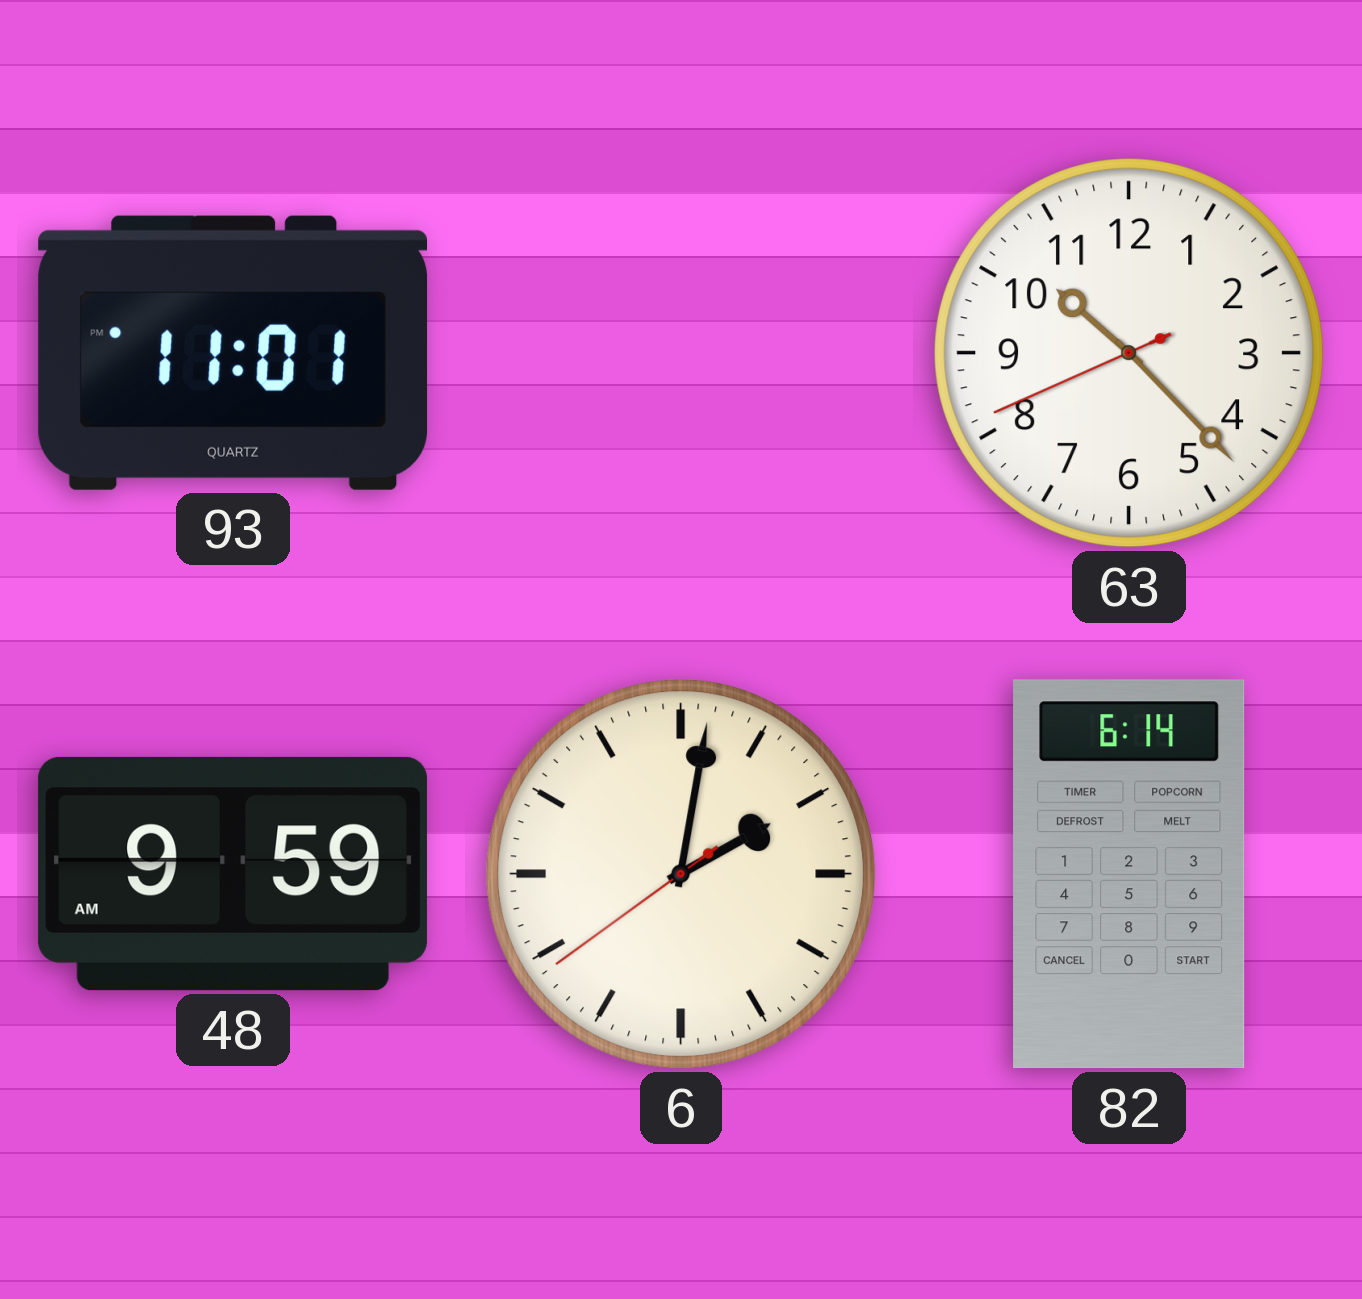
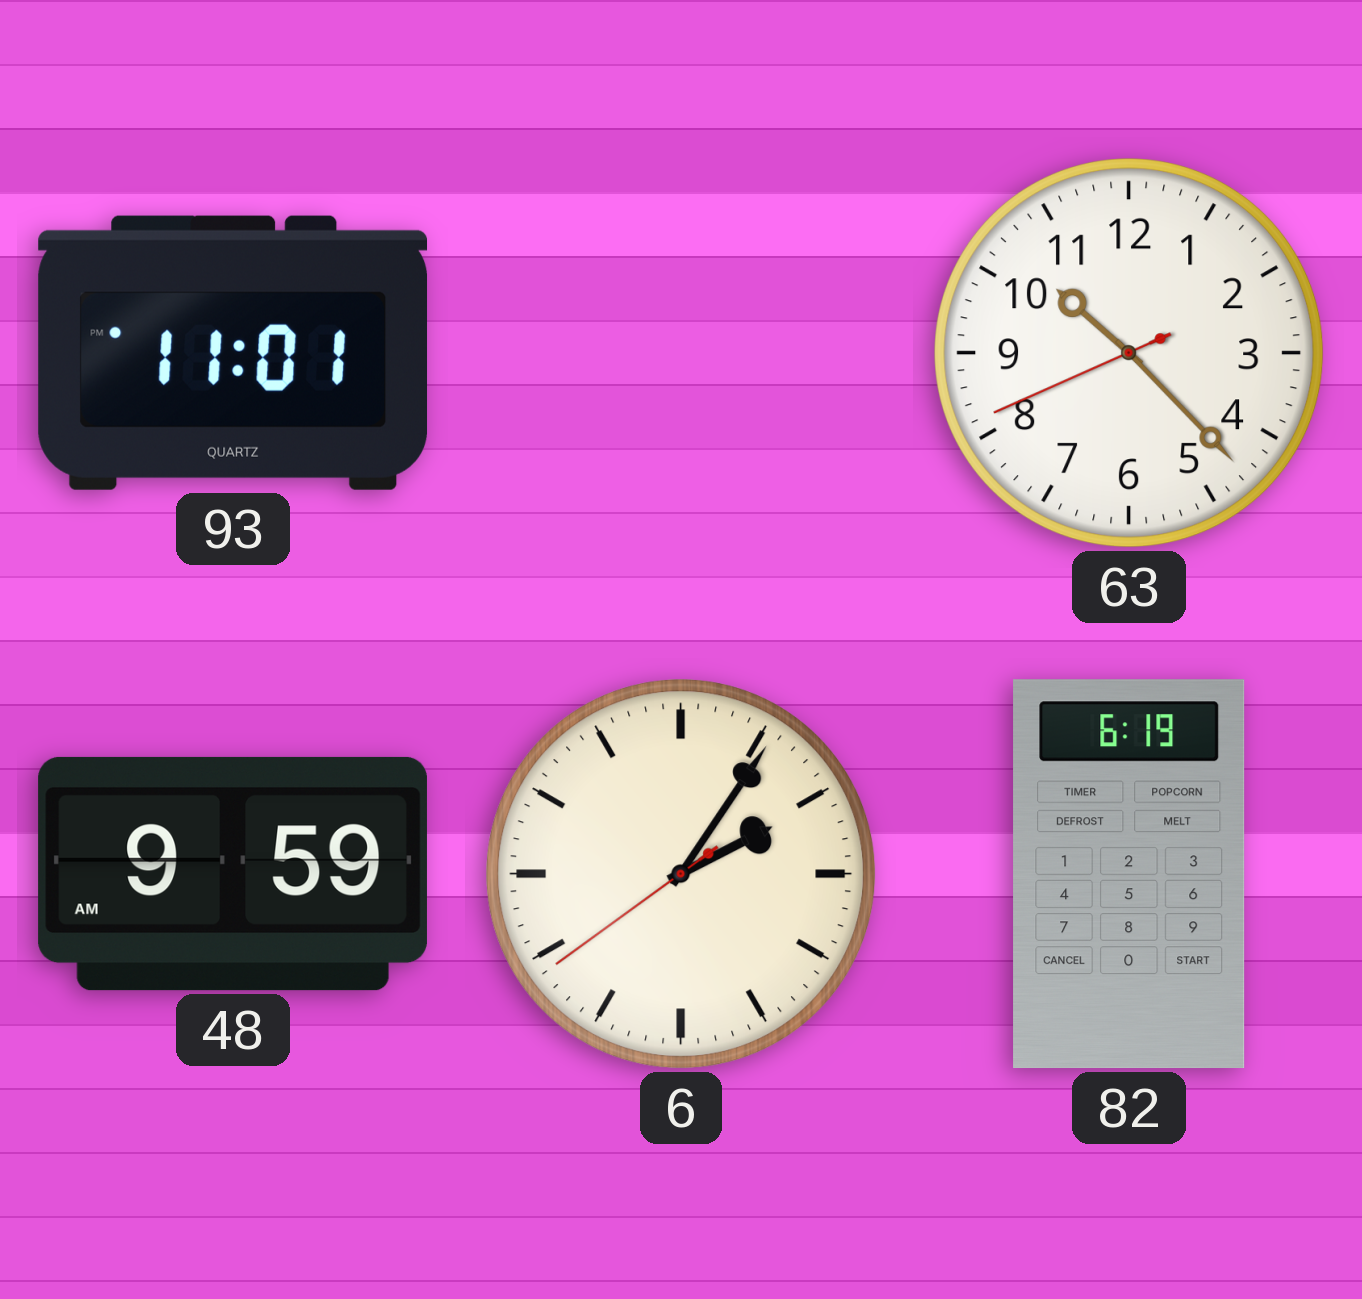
6: 2:01 -> 2:05
82: 6:14 -> 6:19
